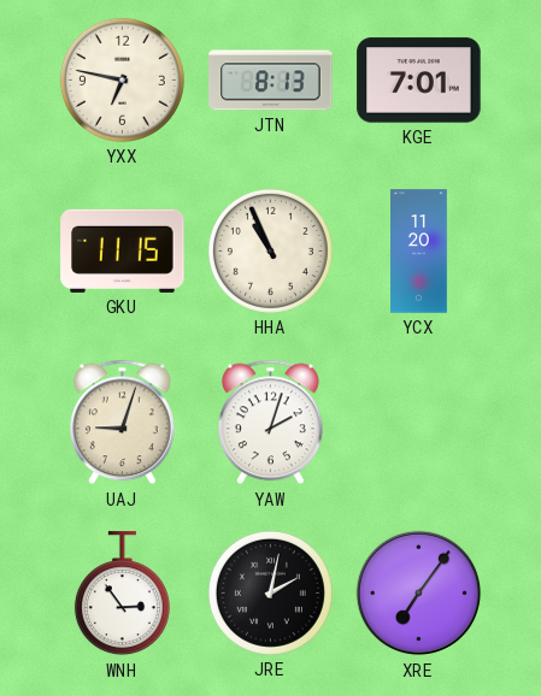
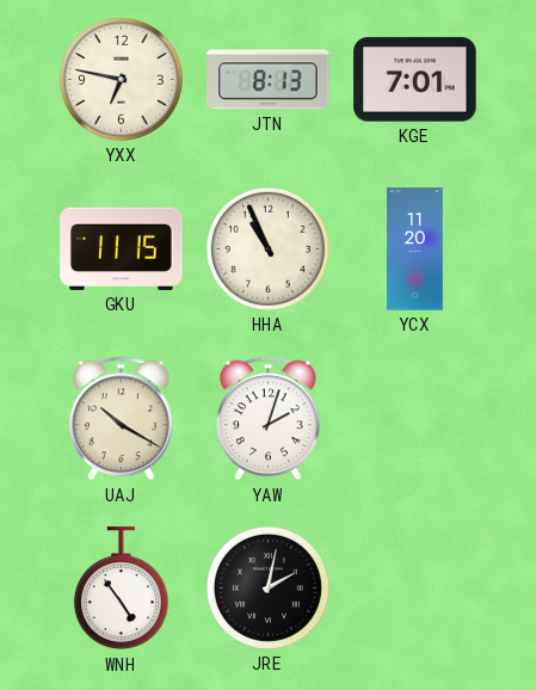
UAJ: 9:03 -> 10:20
WNH: 2:54 -> 4:54
XRE: 7:06 -> none
